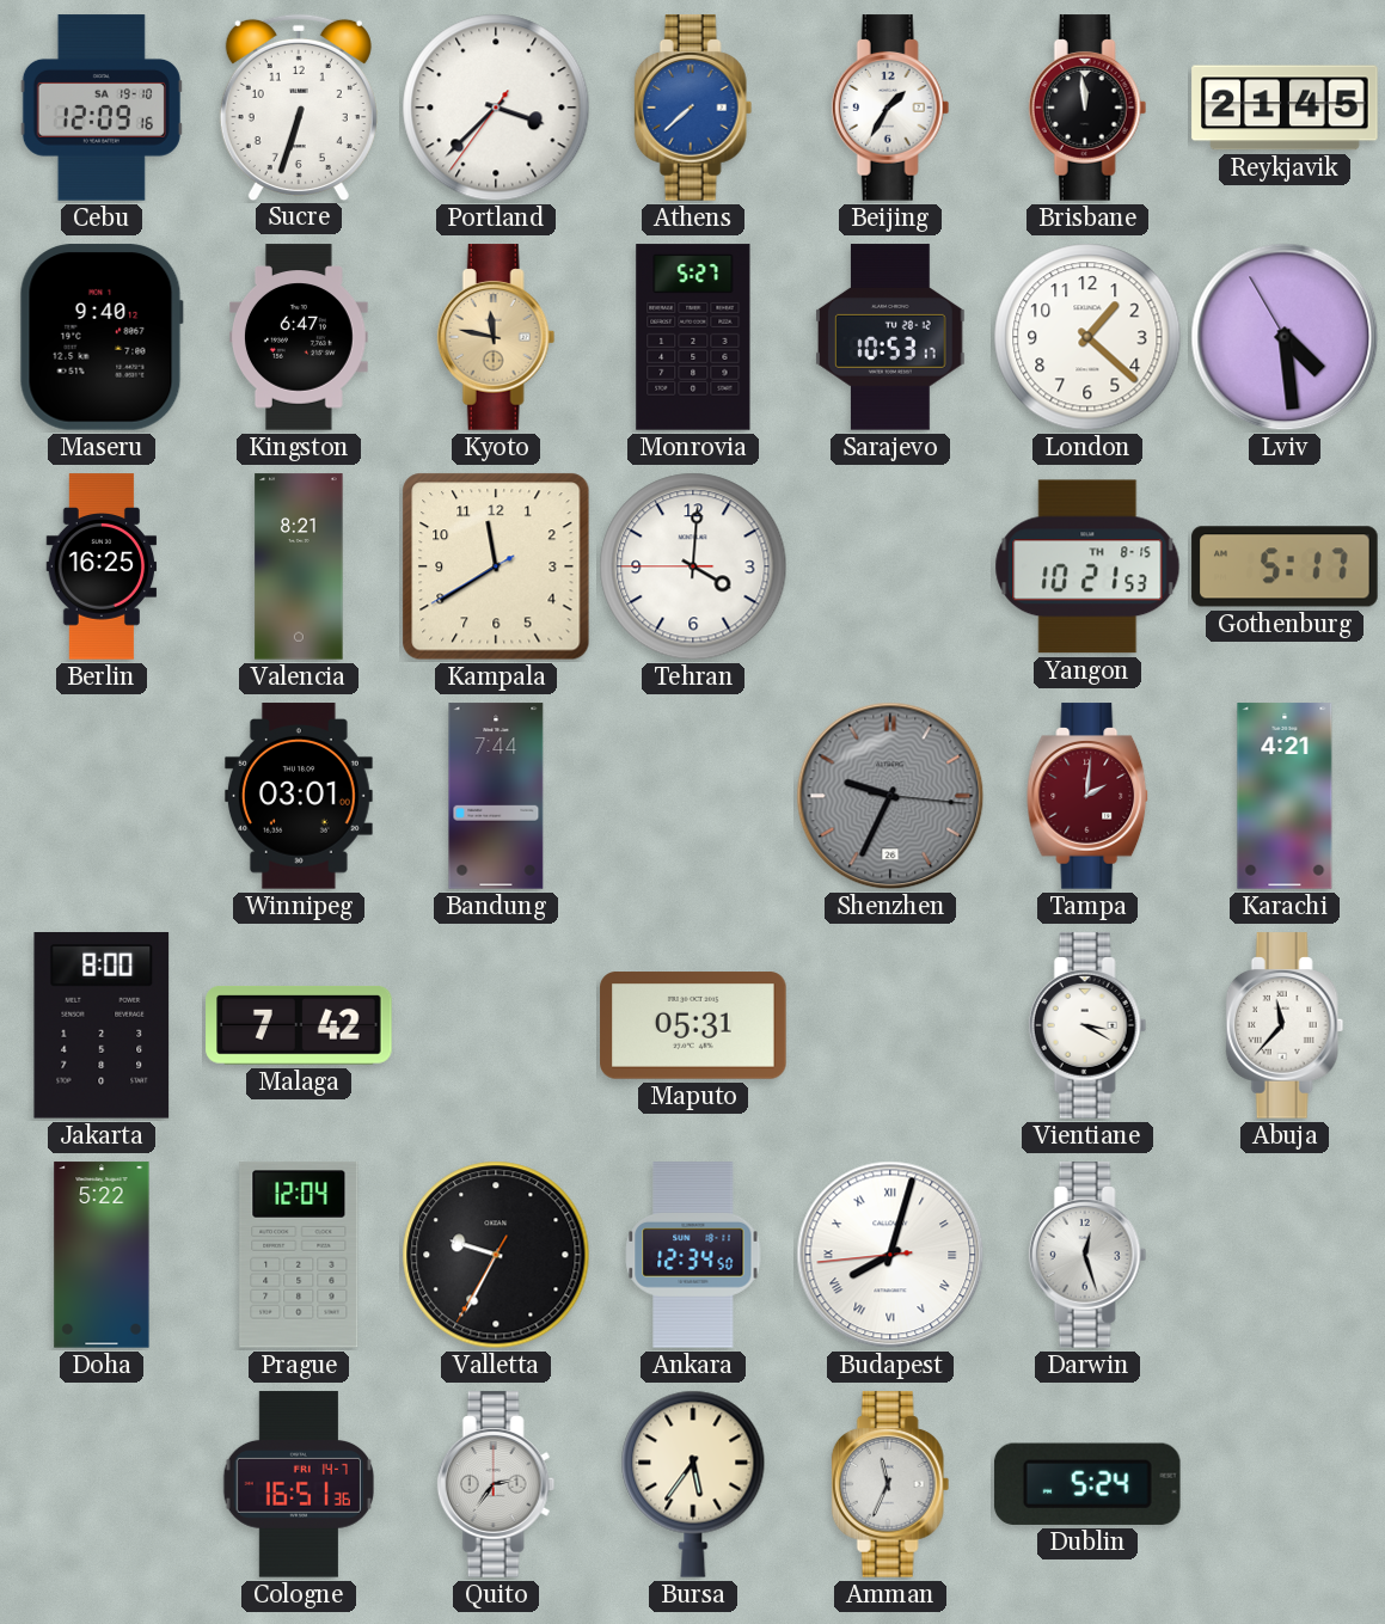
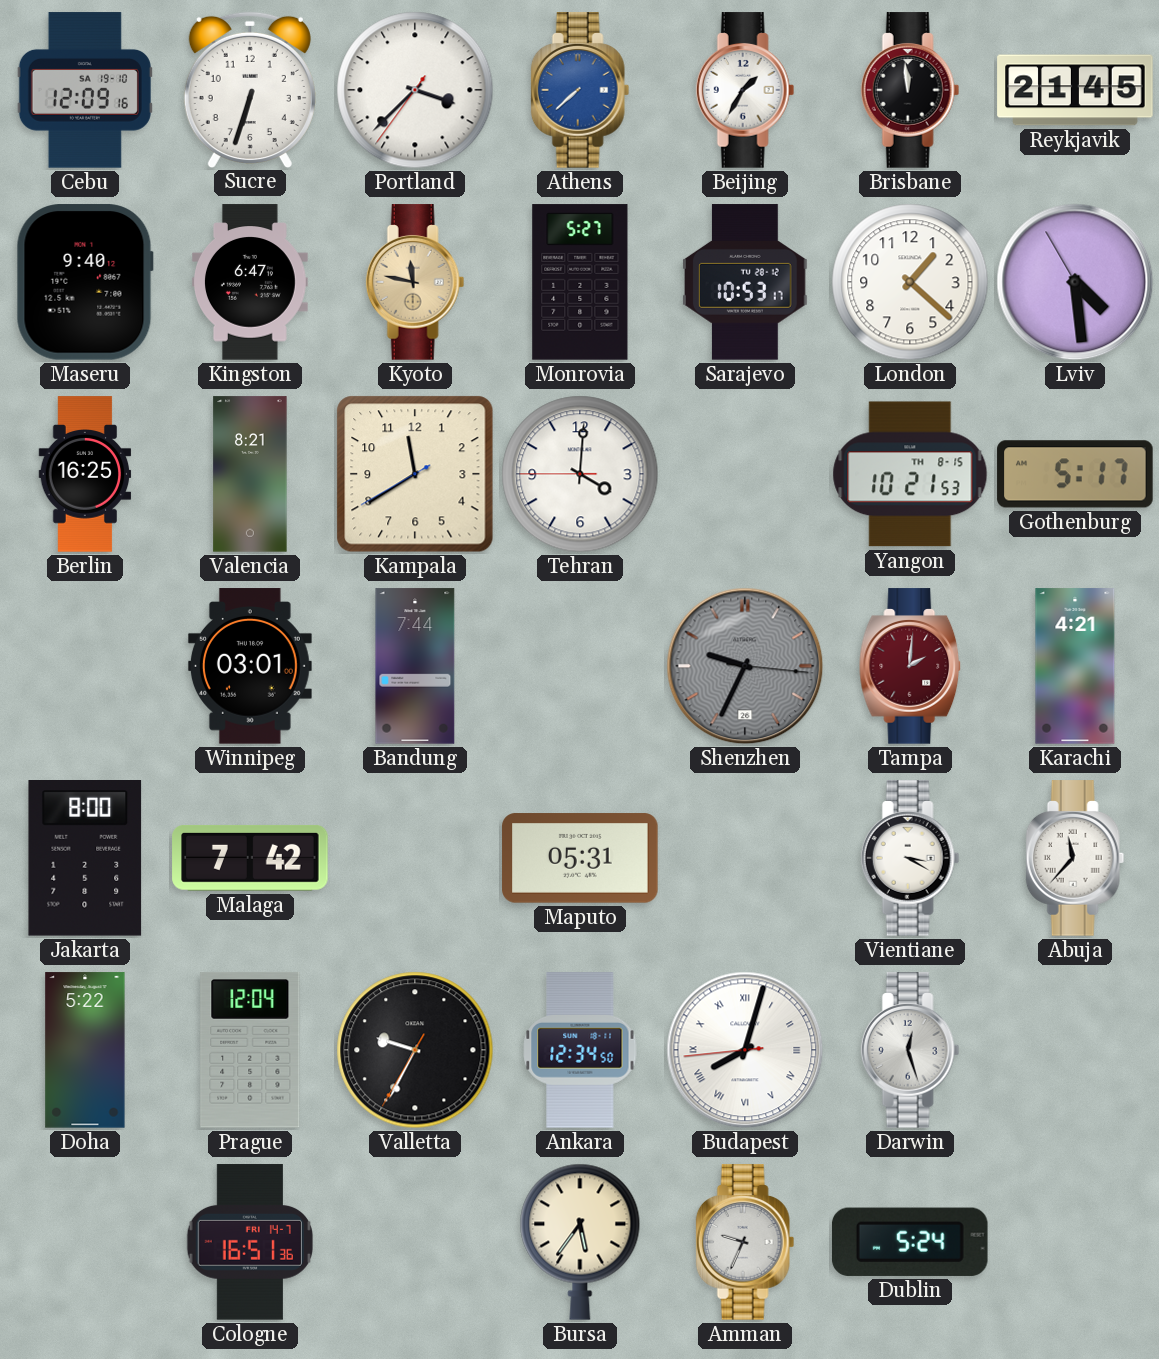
Quito: 2:36 -> none
Amman: 11:34 -> 9:34
